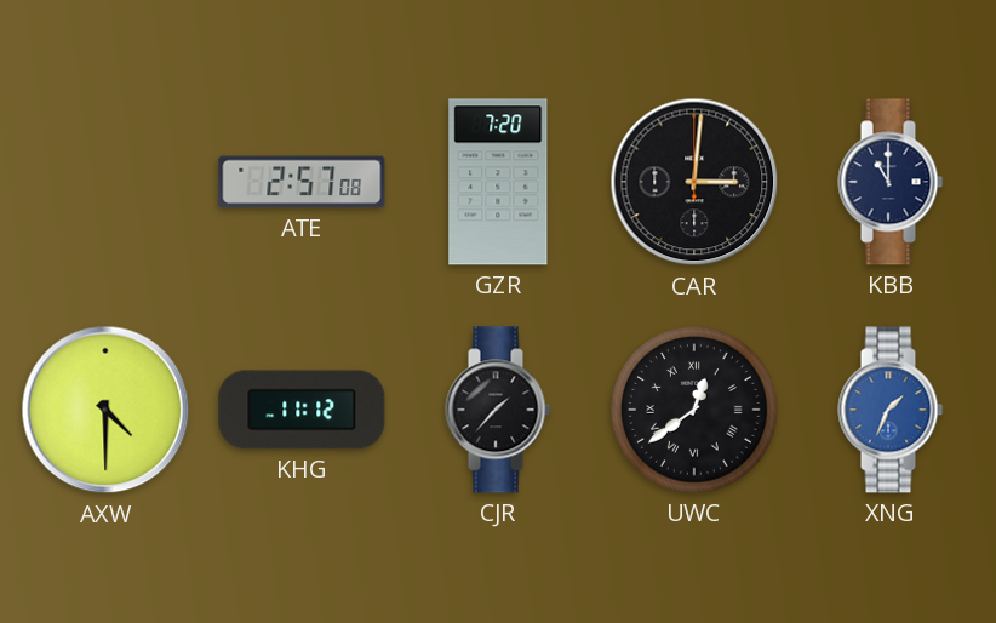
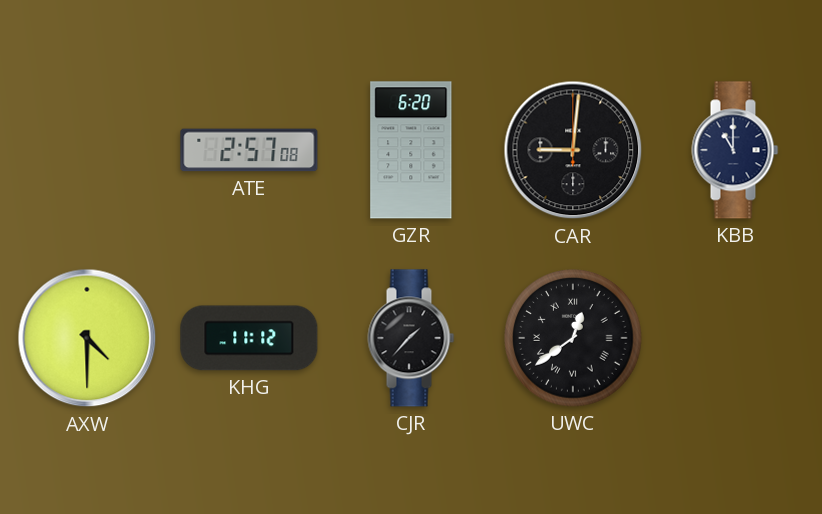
GZR: 7:20 -> 6:20
CAR: 3:01 -> 9:01
XNG: 1:34 -> none
